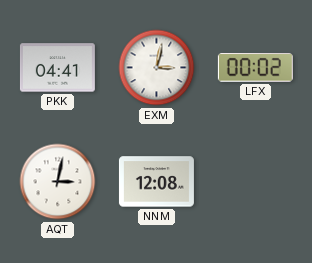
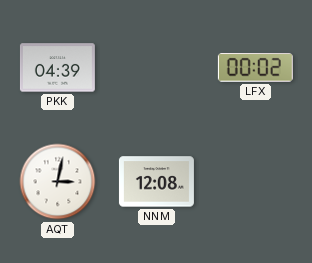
PKK: 04:41 -> 04:39
EXM: 3:02 -> none
